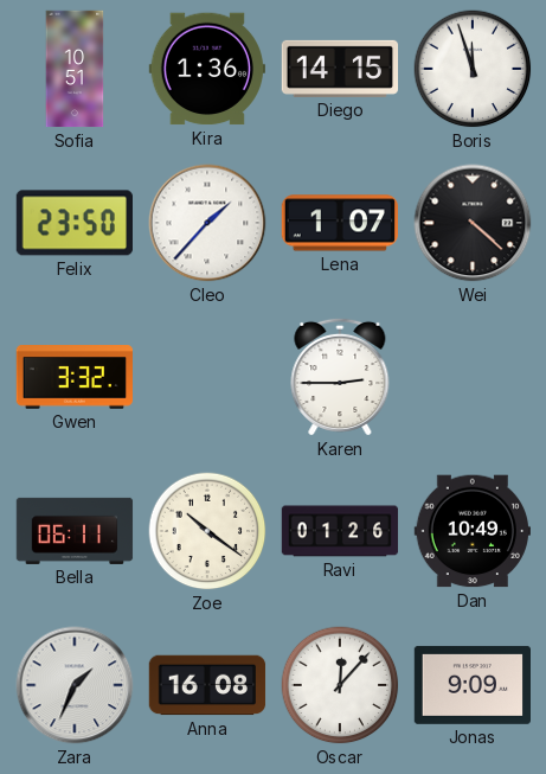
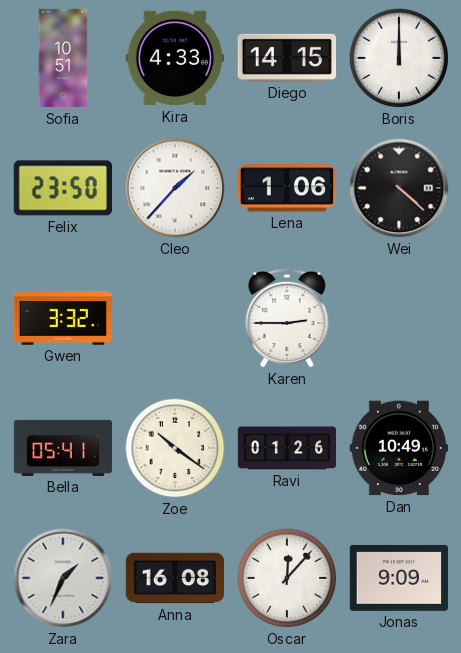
Kira: 1:36 -> 4:33
Boris: 11:57 -> 12:00
Lena: 1:07 -> 1:06
Bella: 06:11 -> 05:41
